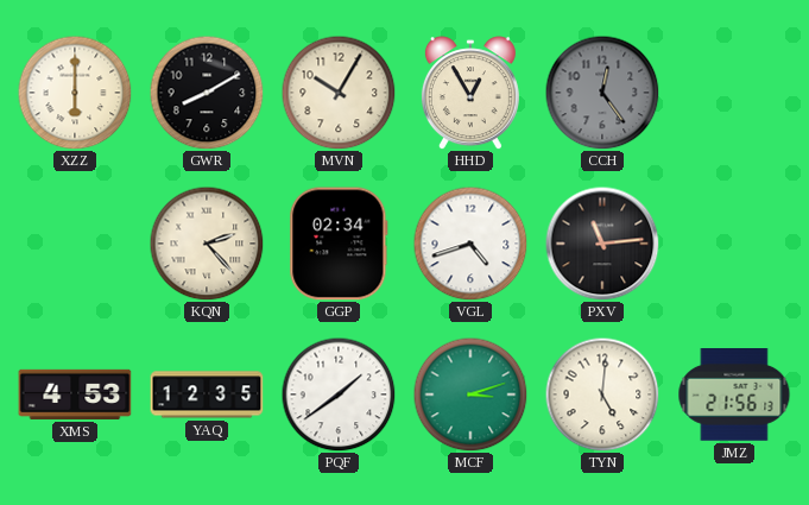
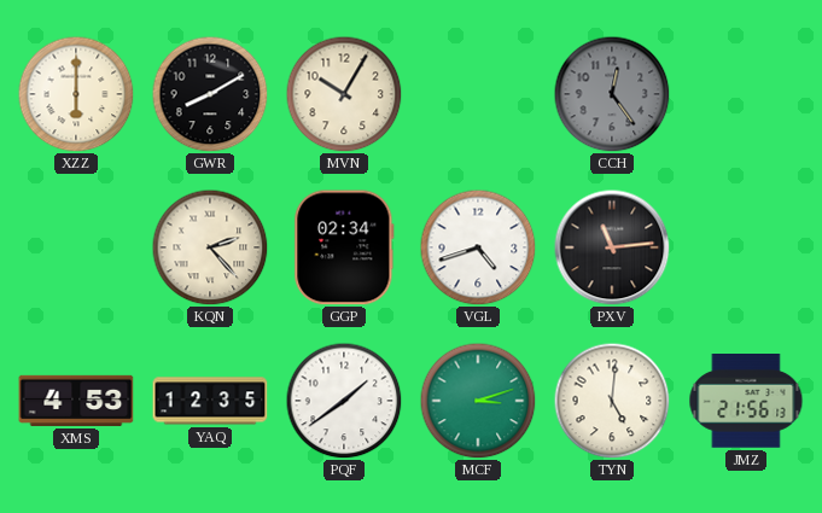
HHD: 12:55 -> none
